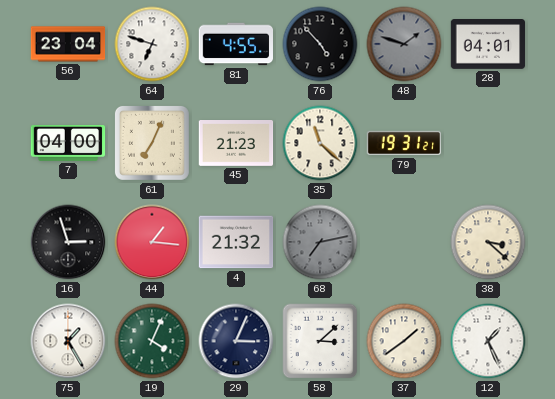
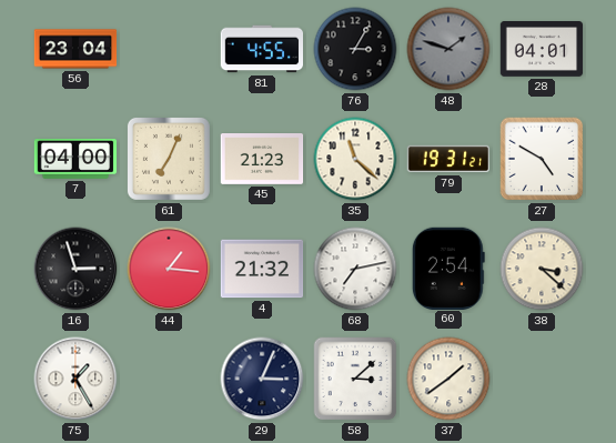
64: 6:48 -> none
76: 4:53 -> 3:05
27: none -> 4:50
68 dial: grey -> white
60: none -> 2:54
19: 4:04 -> none
12: 1:26 -> none
